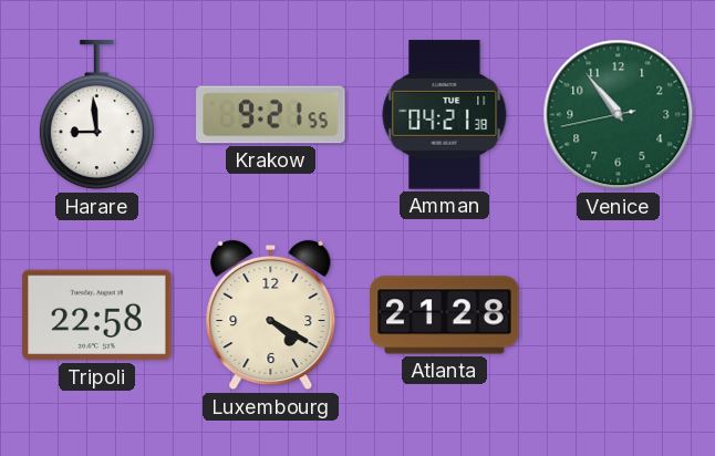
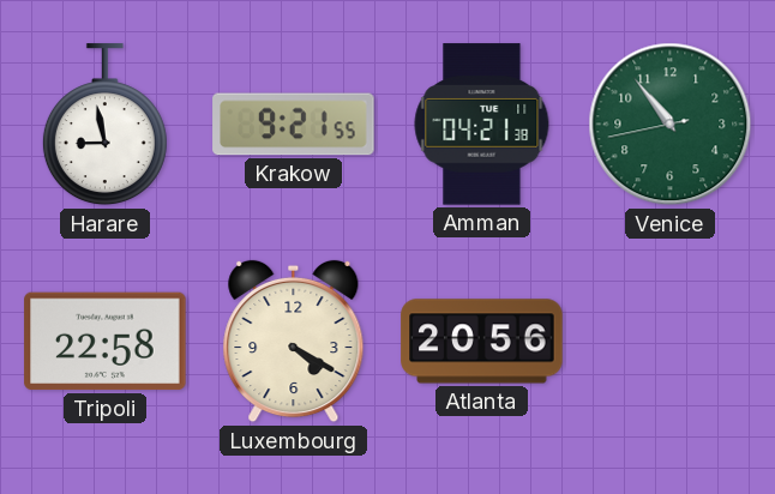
Harare: 8:59 -> 8:58
Atlanta: 21:28 -> 20:56
